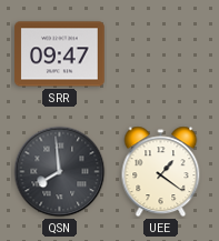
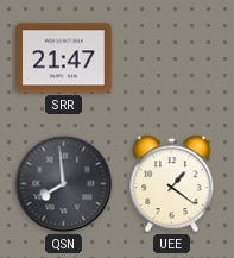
SRR: 09:47 -> 21:47
